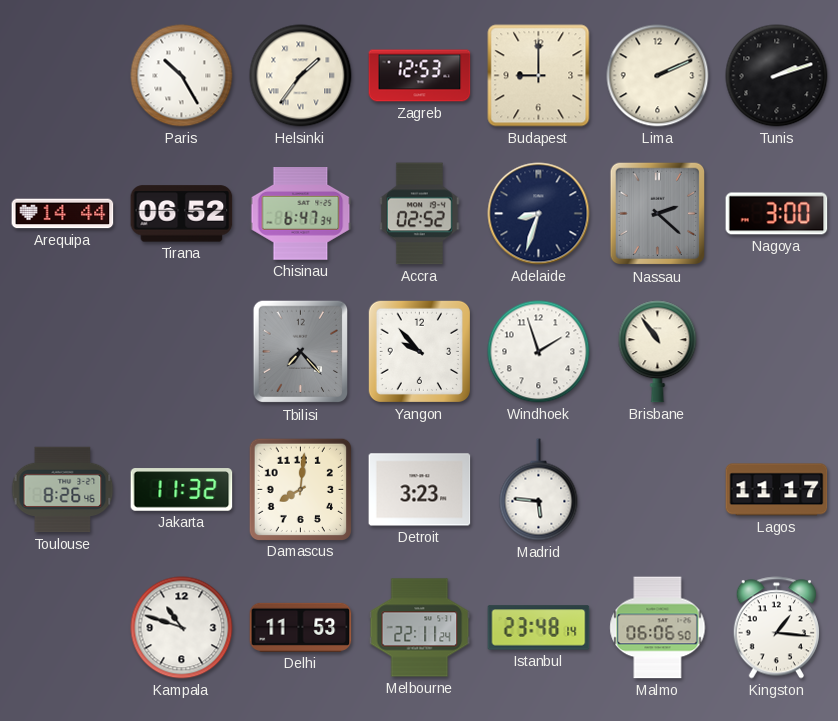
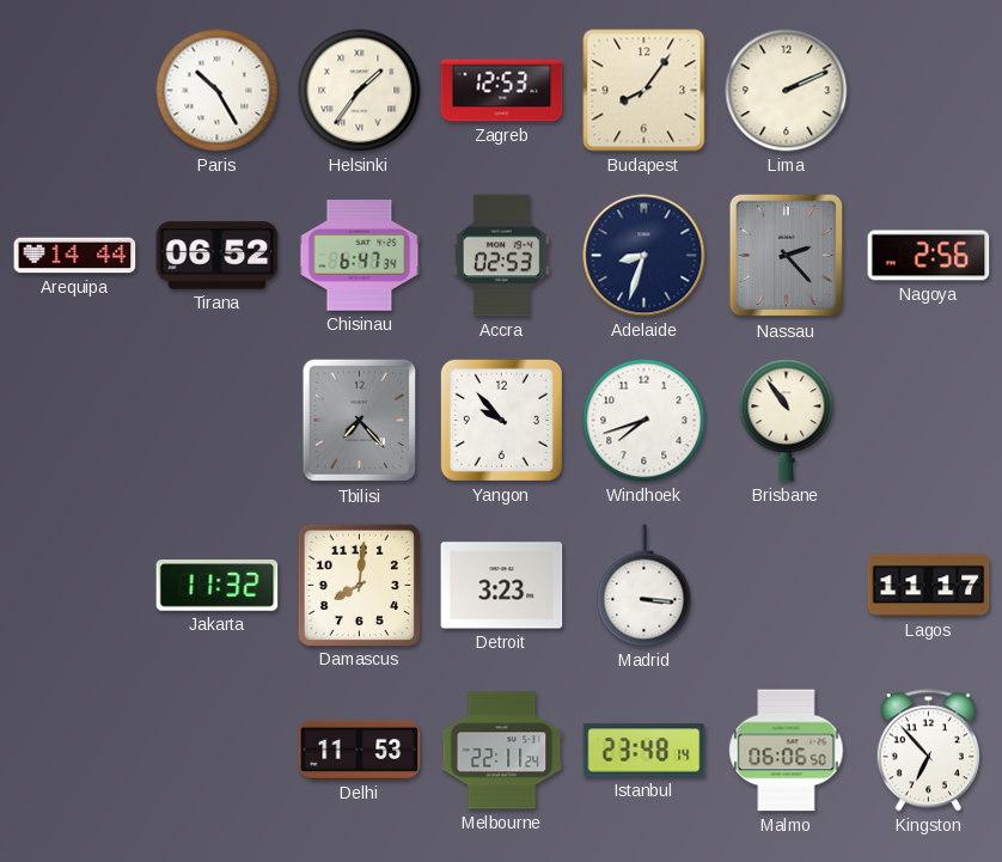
Budapest: 9:00 -> 8:06
Tunis: 2:12 -> none
Accra: 02:52 -> 02:53
Nassau: 2:22 -> 2:23
Nagoya: 3:00 -> 2:56
Windhoek: 1:57 -> 7:42
Toulouse: 8:26 -> none
Madrid: 5:46 -> 3:16
Kampala: 10:48 -> none
Kingston: 1:16 -> 6:53
